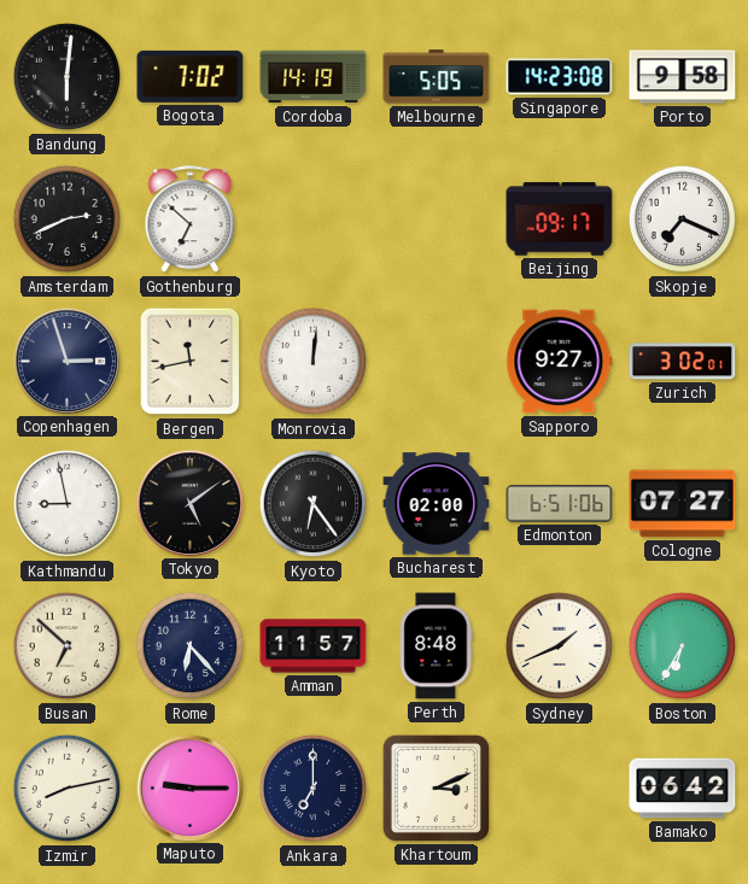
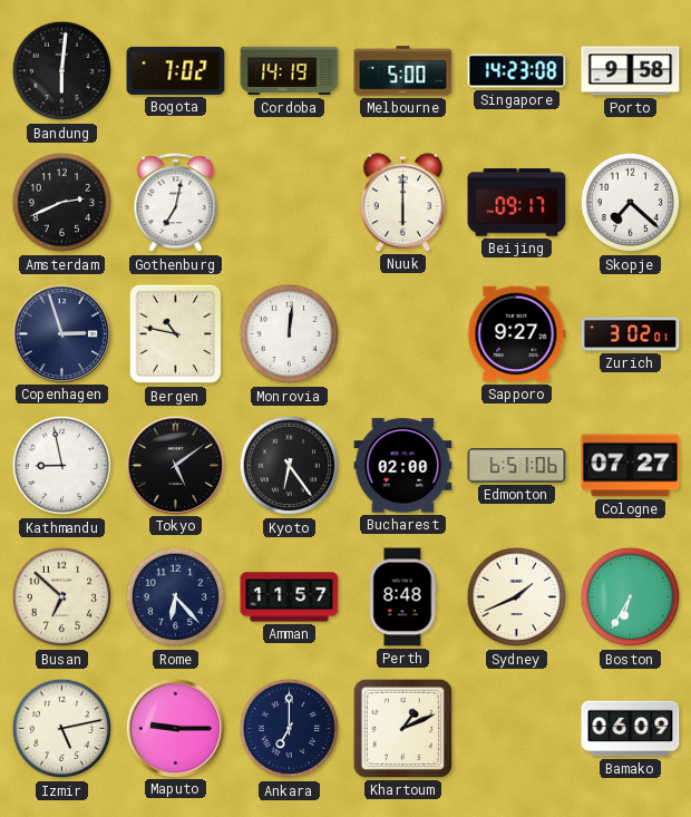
Melbourne: 5:05 -> 5:00
Gothenburg: 6:52 -> 7:02
Nuuk: none -> 6:00
Skopje: 7:19 -> 7:22
Bergen: 11:43 -> 10:47
Izmir: 8:13 -> 5:13
Khartoum: 3:11 -> 1:11
Bamako: 06:42 -> 06:09
